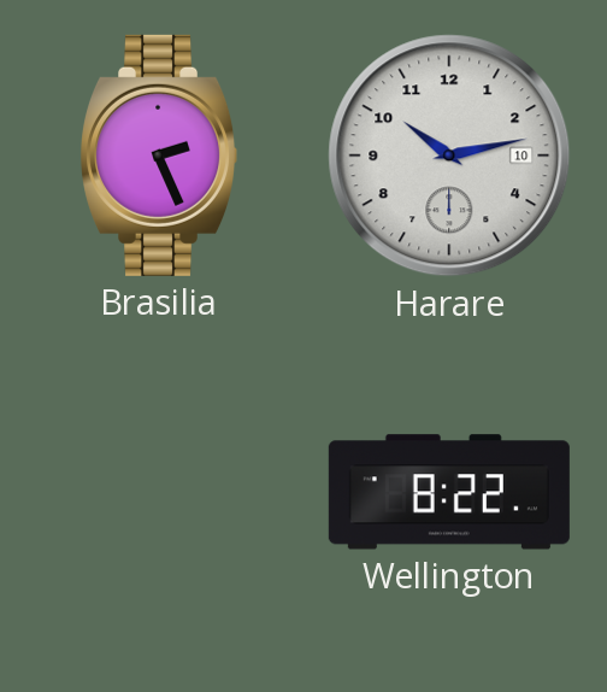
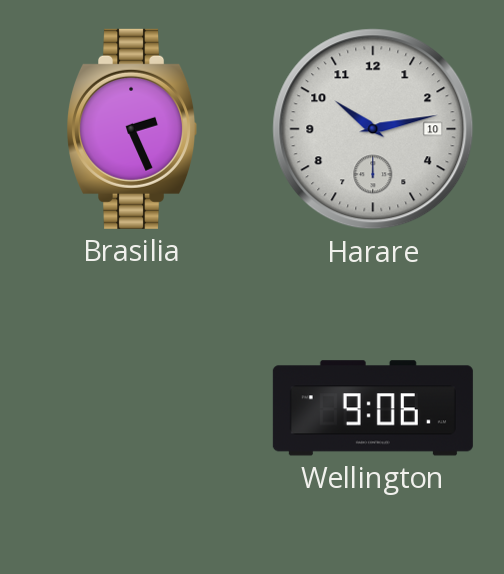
Wellington: 8:22 -> 9:06
